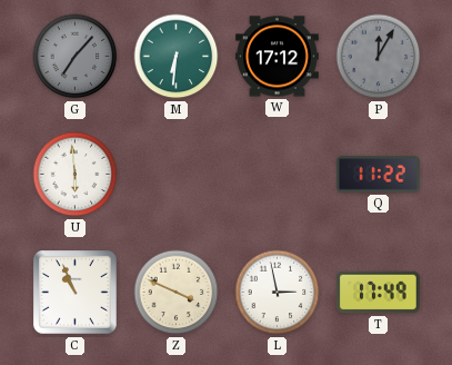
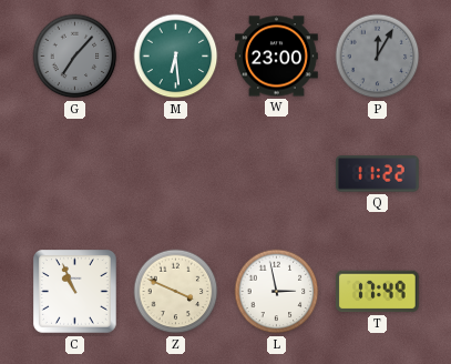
M: 6:31 -> 6:29
W: 17:12 -> 23:00
U: 5:59 -> none
